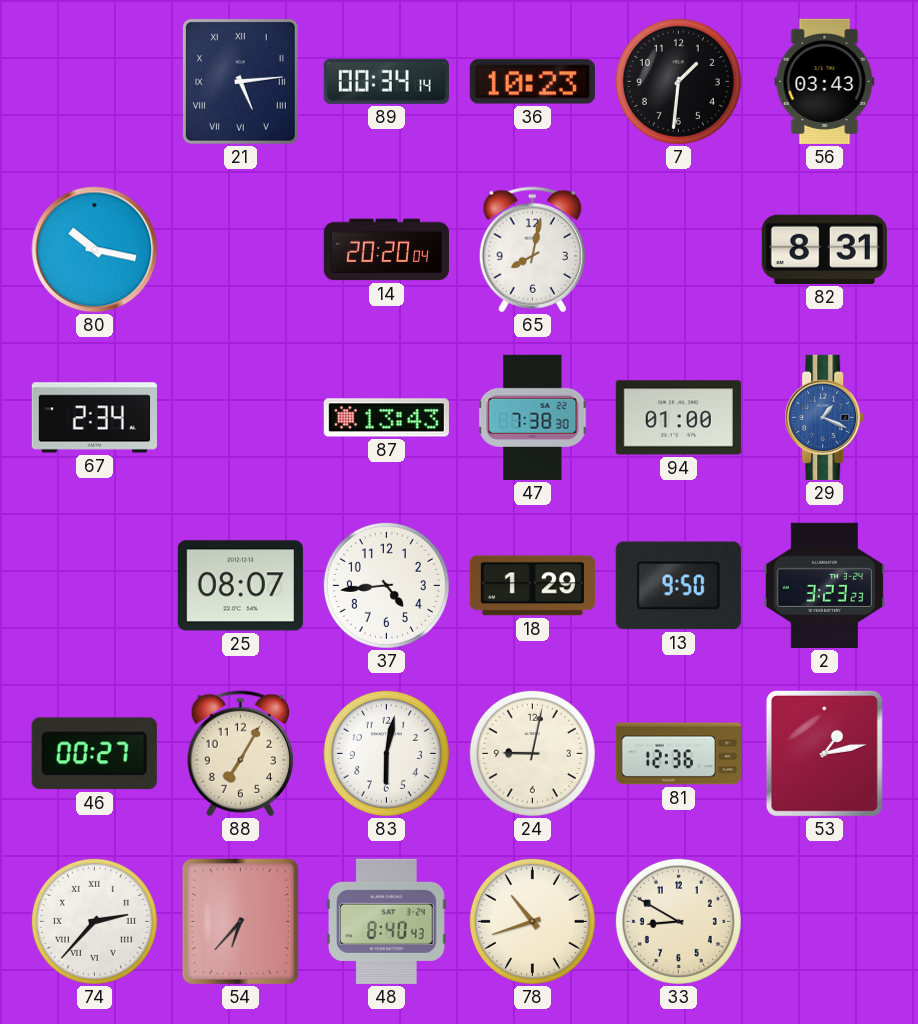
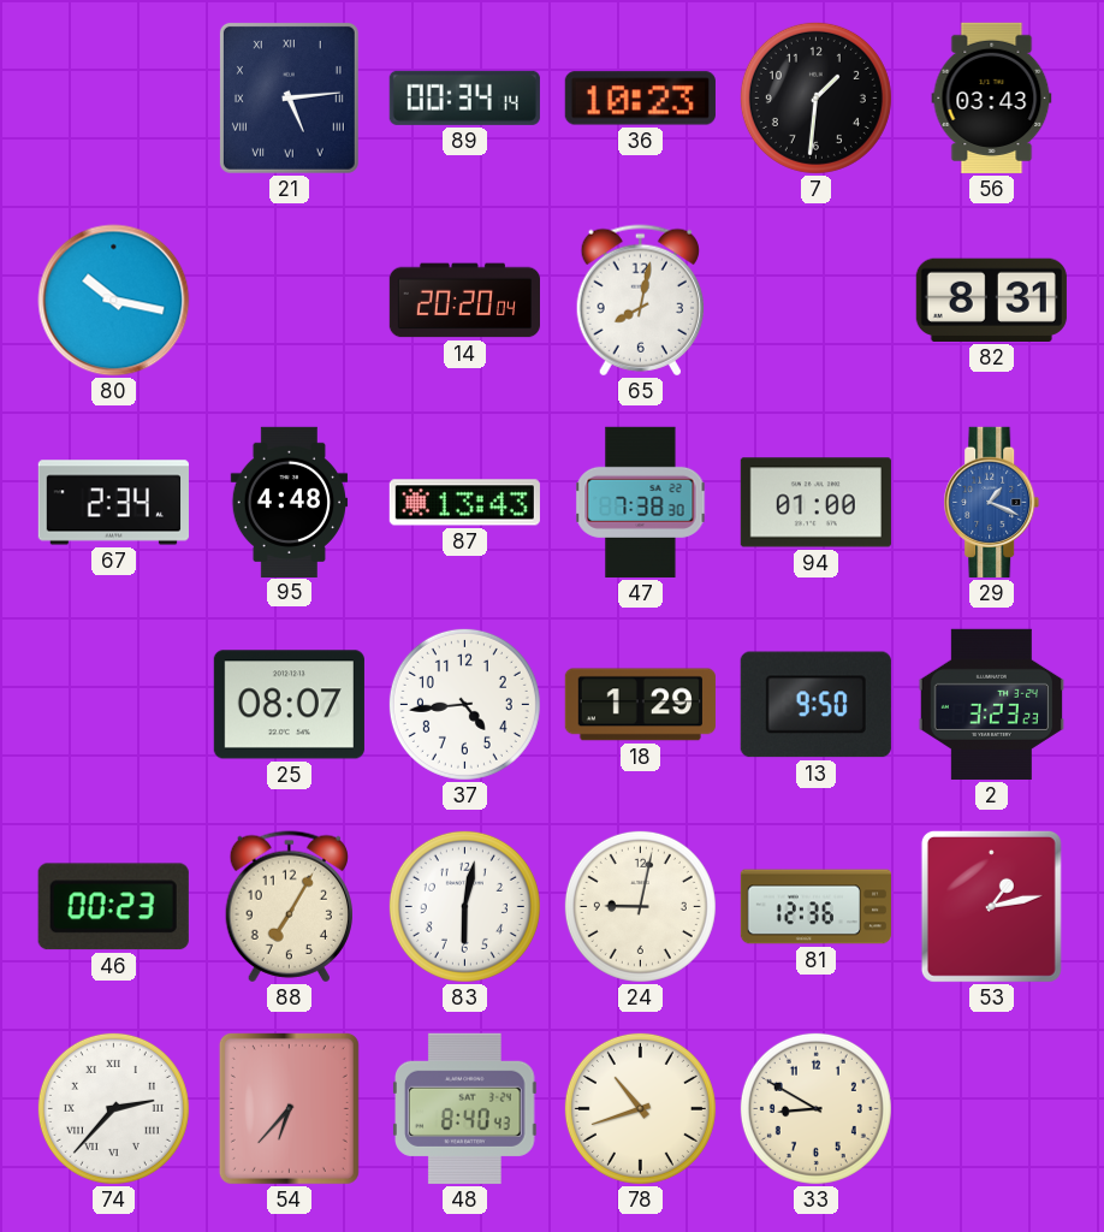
95: none -> 4:48
46: 00:27 -> 00:23
